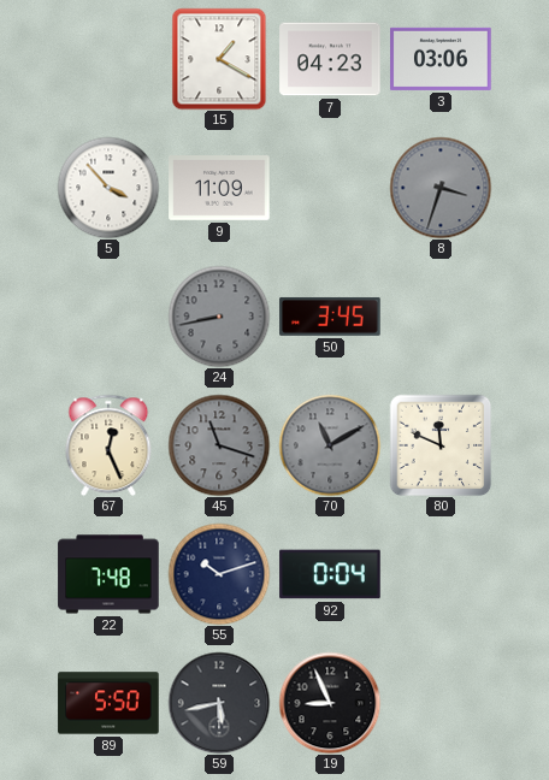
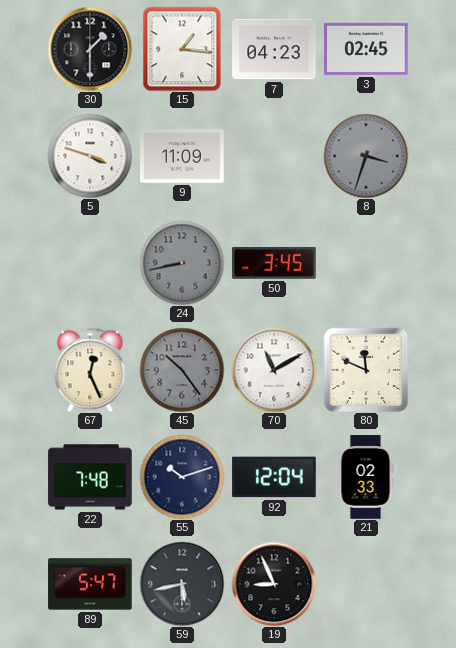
30: none -> 1:30
15: 1:20 -> 1:16
3: 03:06 -> 02:45
5: 3:53 -> 3:48
45: 11:18 -> 10:24
70 dial: grey -> white
92: 0:04 -> 12:04
21: none -> 02:33
89: 5:50 -> 5:47
